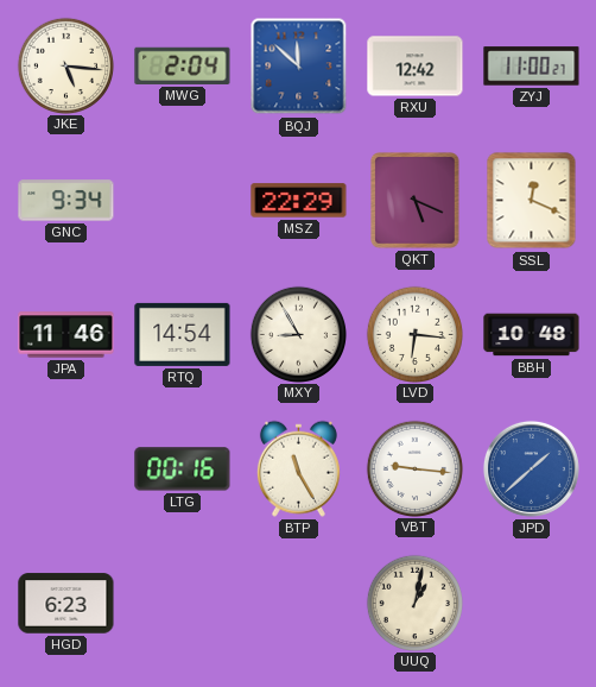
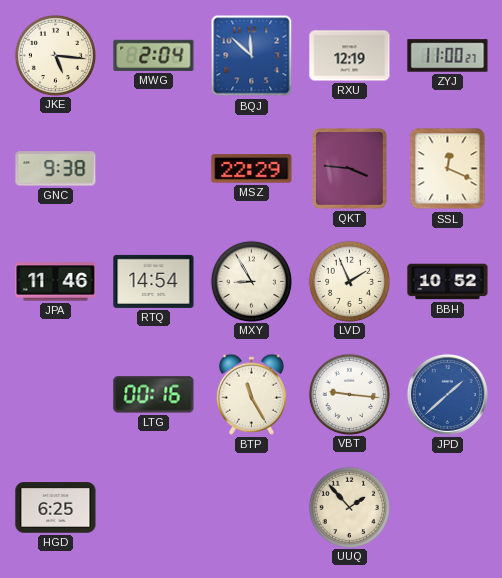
RXU: 12:42 -> 12:19
GNC: 9:34 -> 9:38
QKT: 5:19 -> 3:46
LVD: 6:16 -> 1:56
BBH: 10:48 -> 10:52
HGD: 6:23 -> 6:25
UUQ: 1:02 -> 1:53
